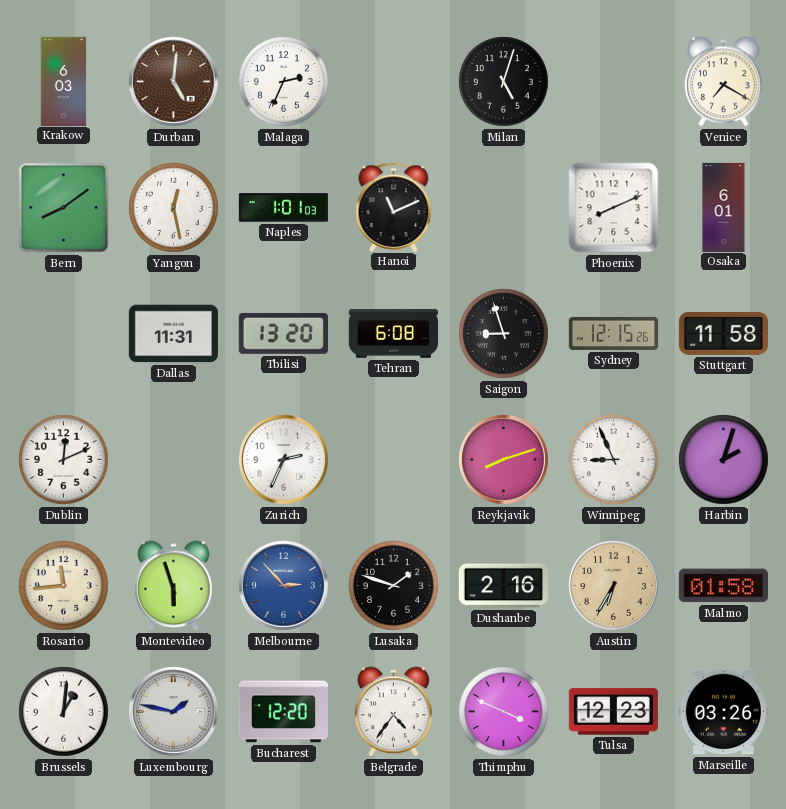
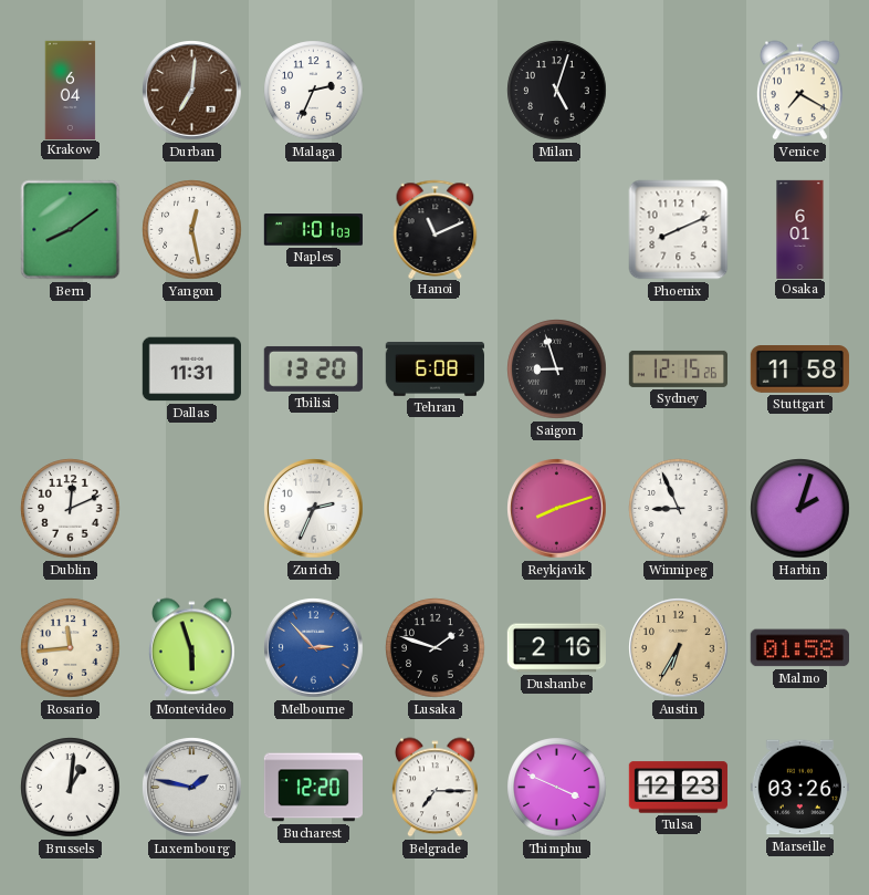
Krakow: 6:03 -> 6:04
Durban: 5:01 -> 7:01
Belgrade: 4:36 -> 7:15
